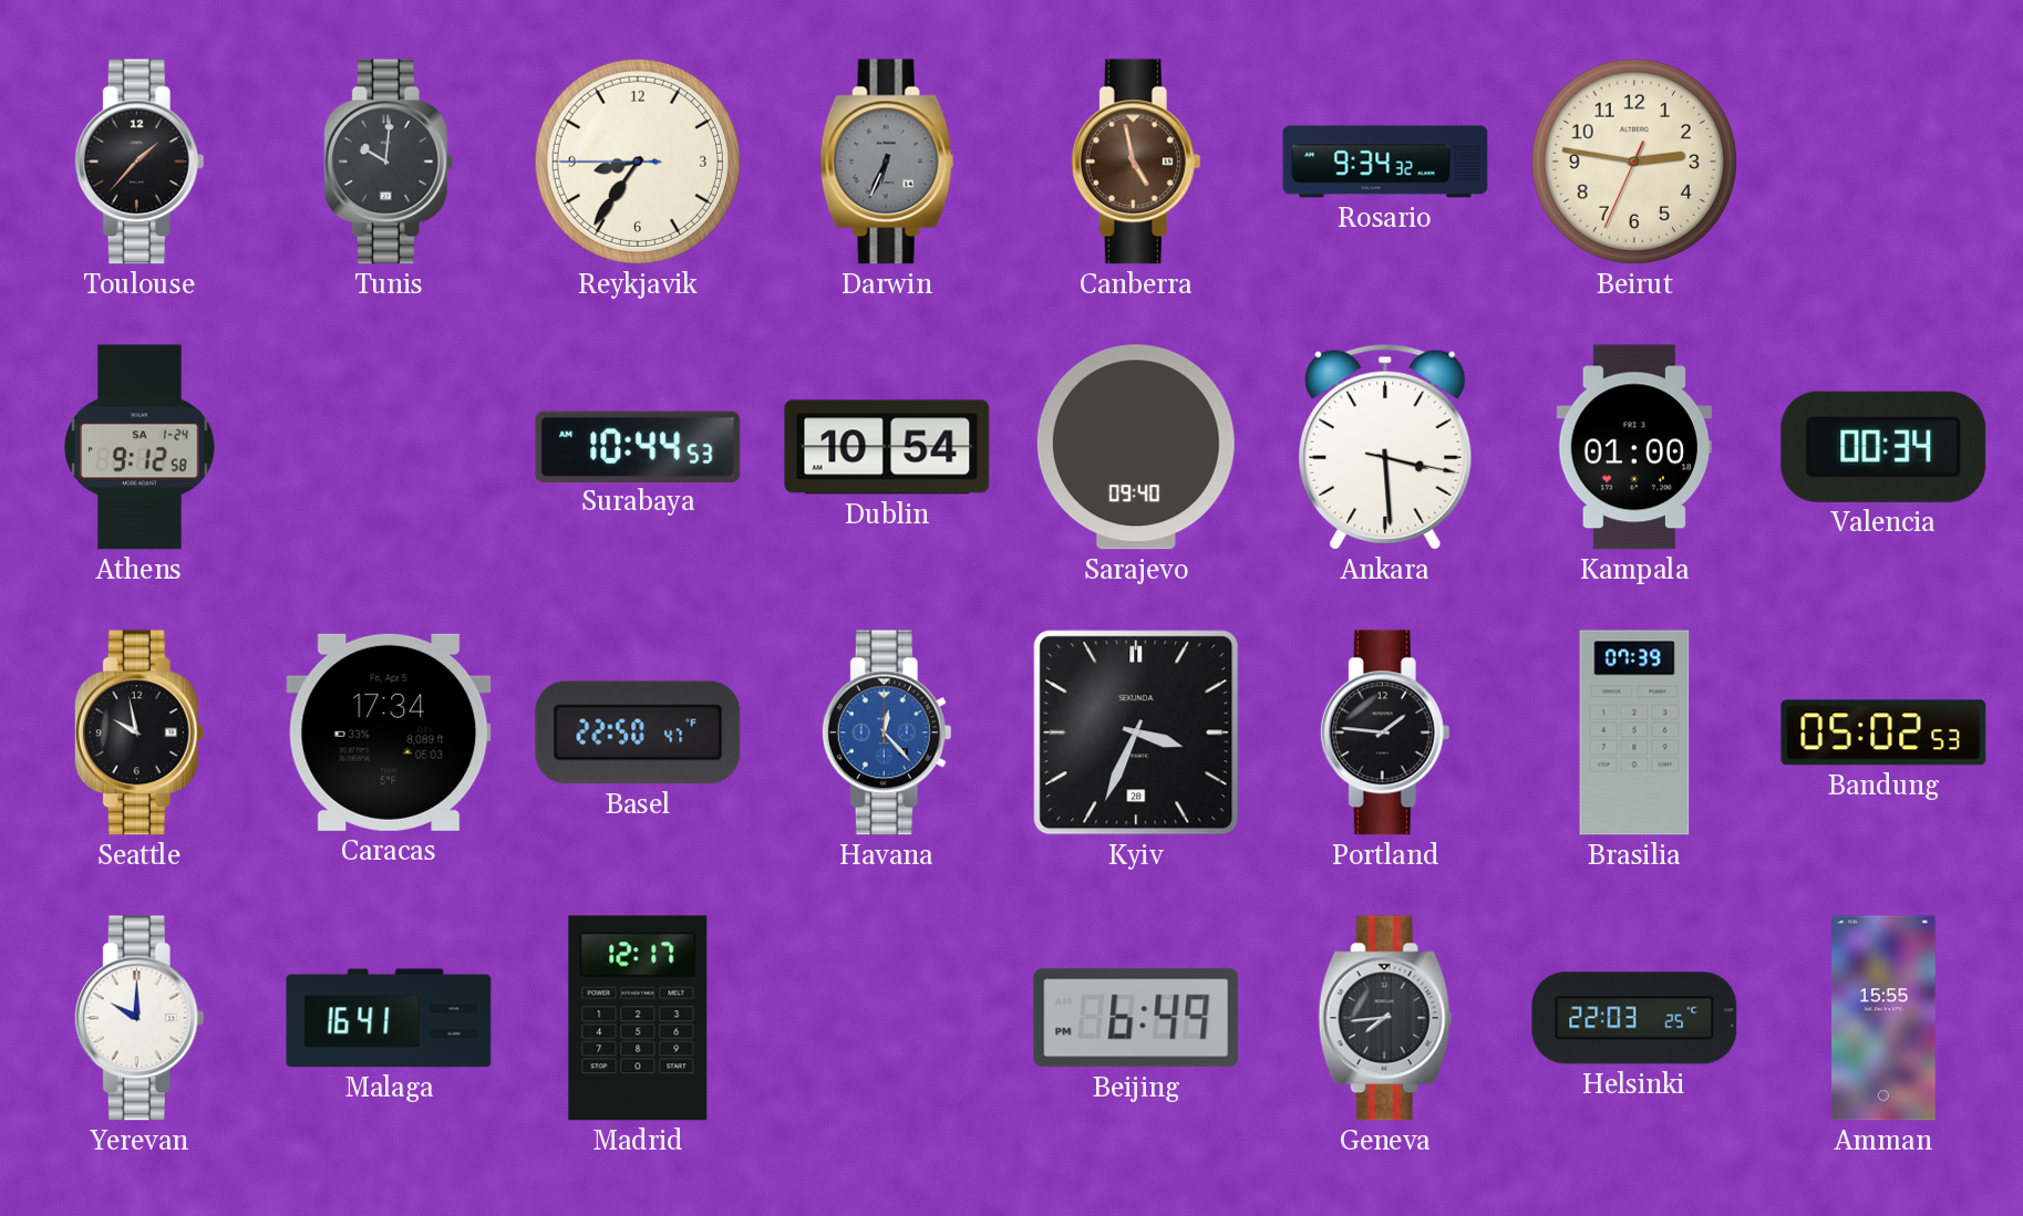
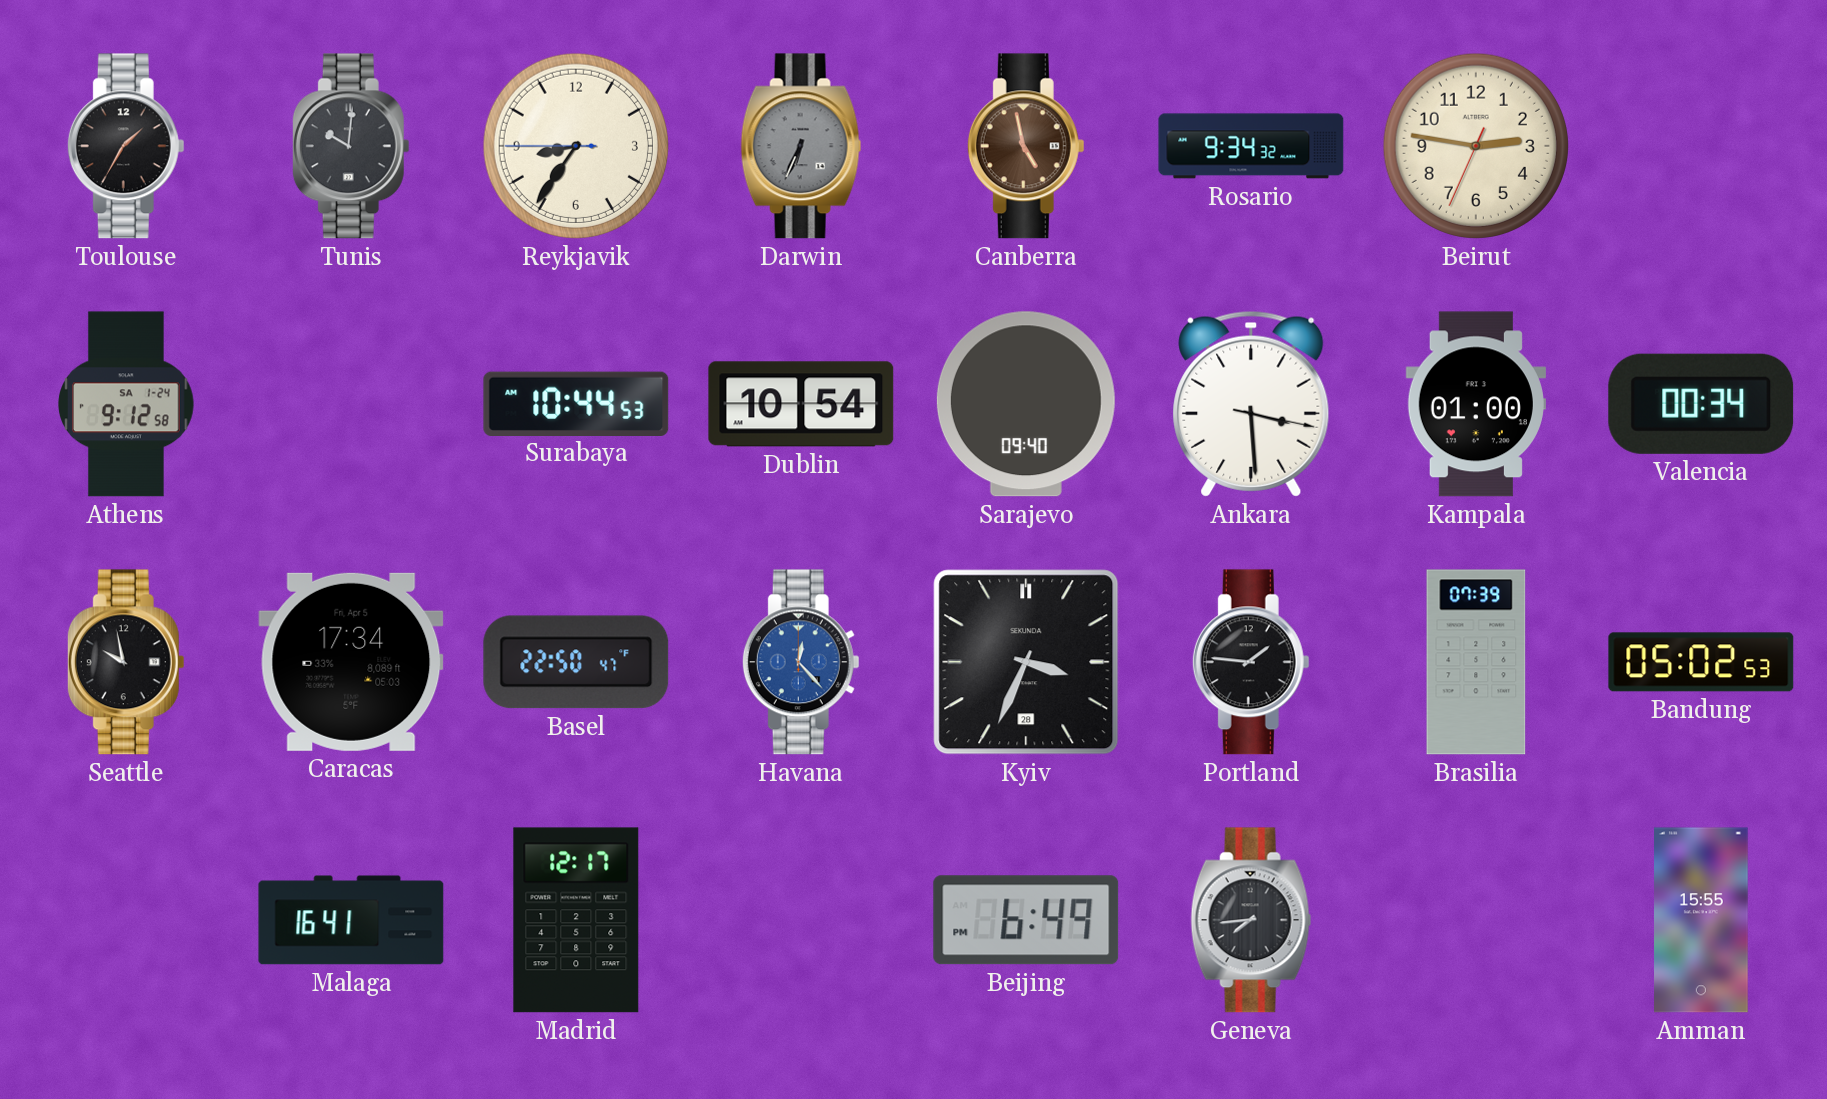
Toulouse: 1:37 -> 1:35
Yerevan: 10:00 -> none
Helsinki: 22:03 -> none
